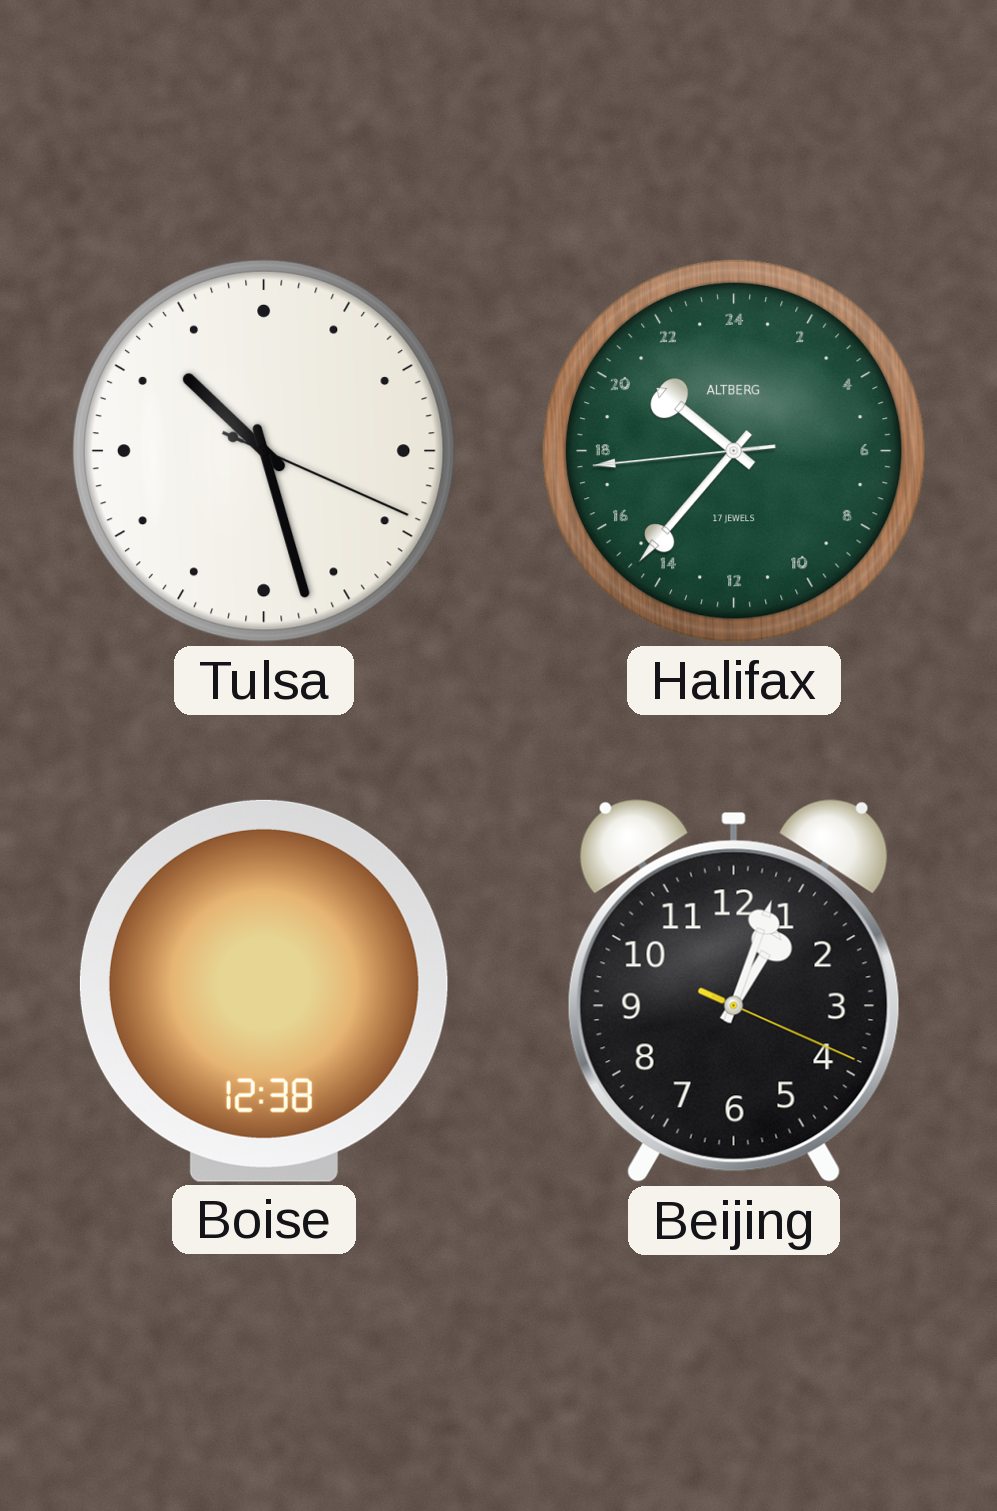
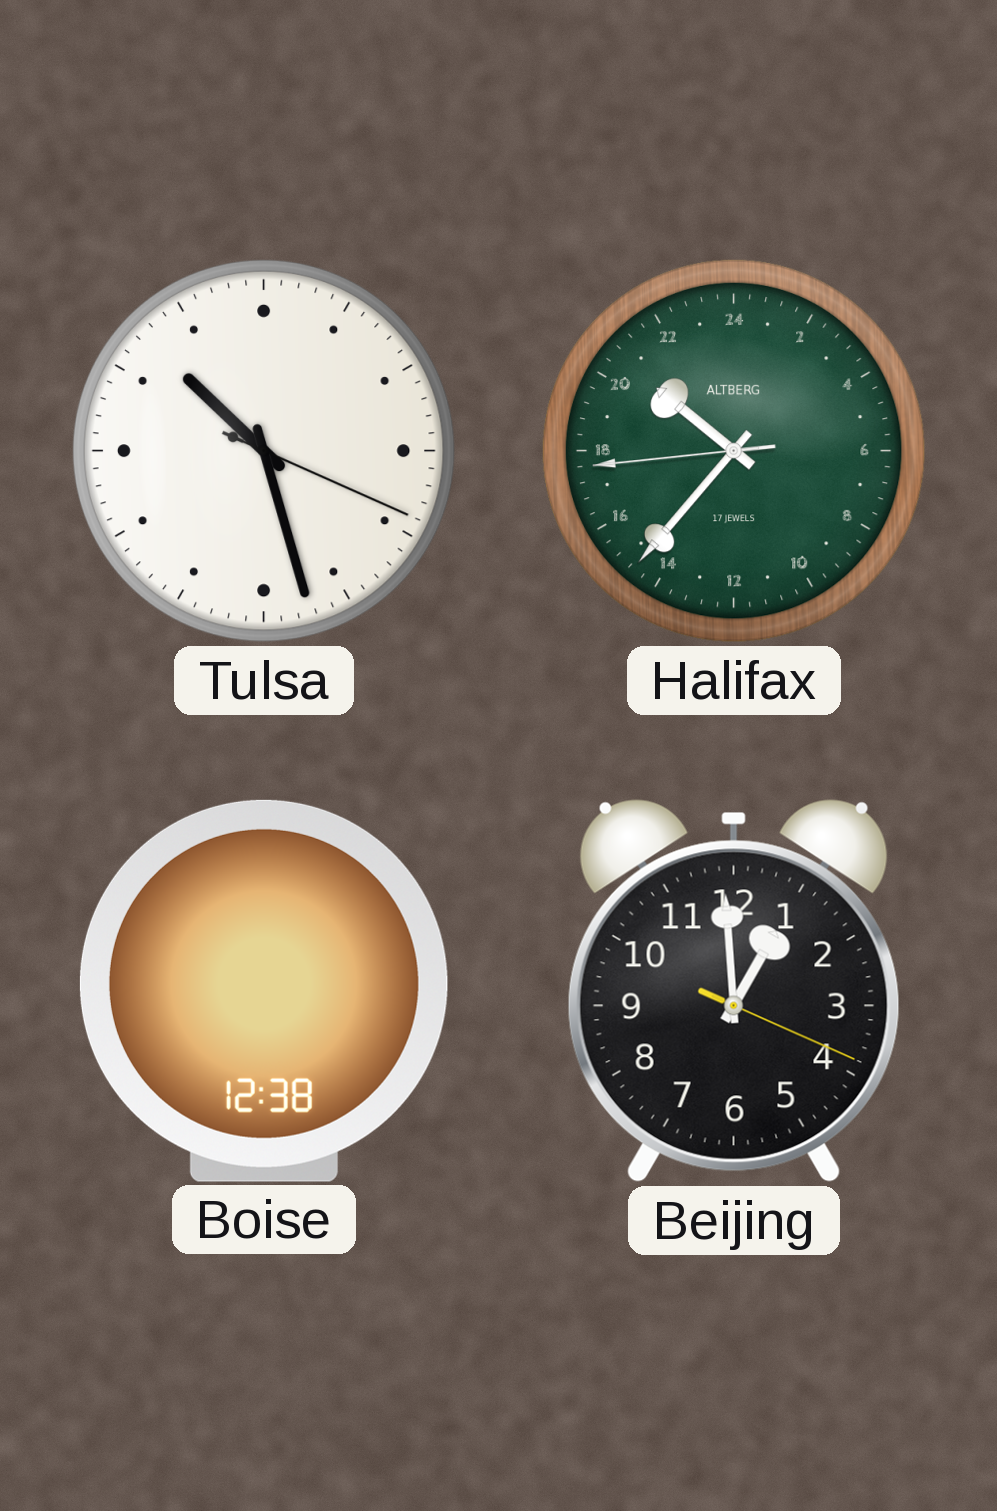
Beijing: 1:03 -> 12:59
